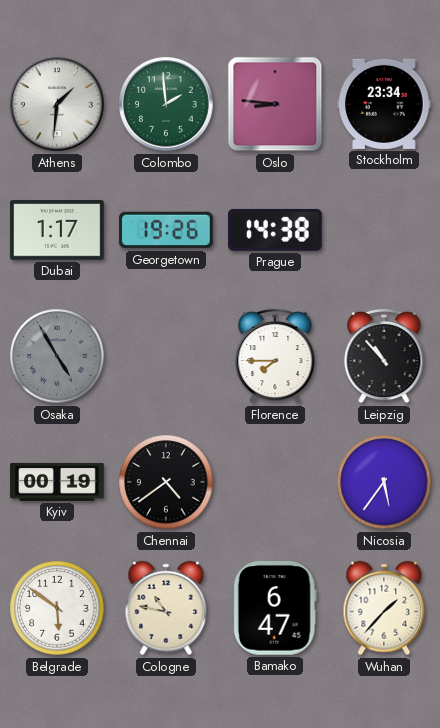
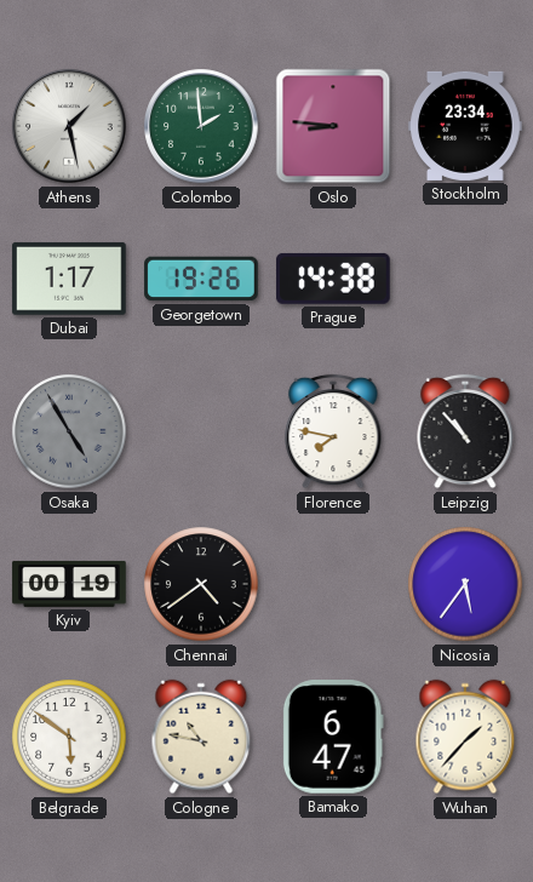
Athens: 1:31 -> 1:28
Florence: 7:45 -> 7:47
